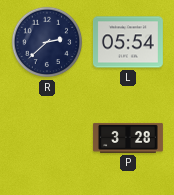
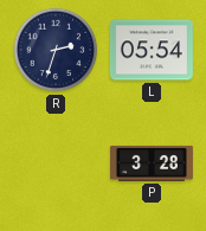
R: 2:38 -> 2:33
